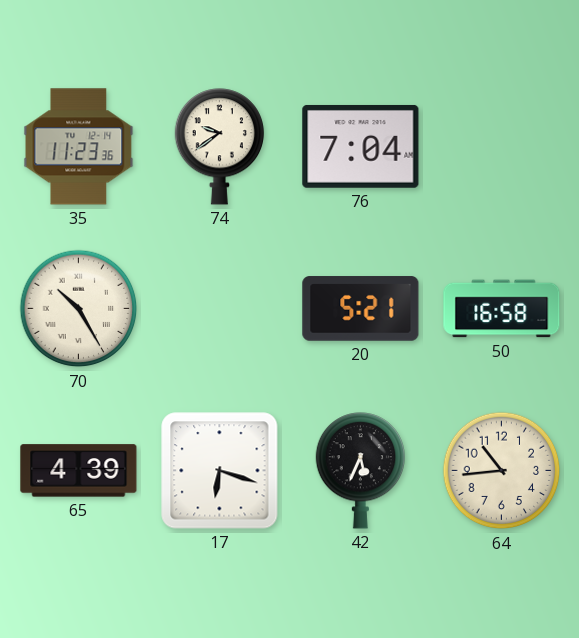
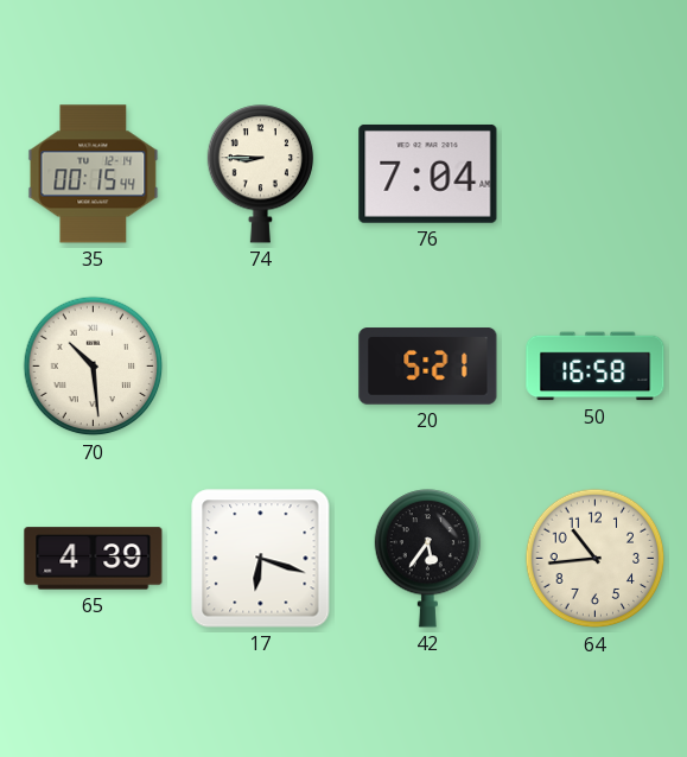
35: 11:23 -> 00:15
74: 9:39 -> 8:45
70: 10:25 -> 10:29
42: 5:34 -> 5:36
